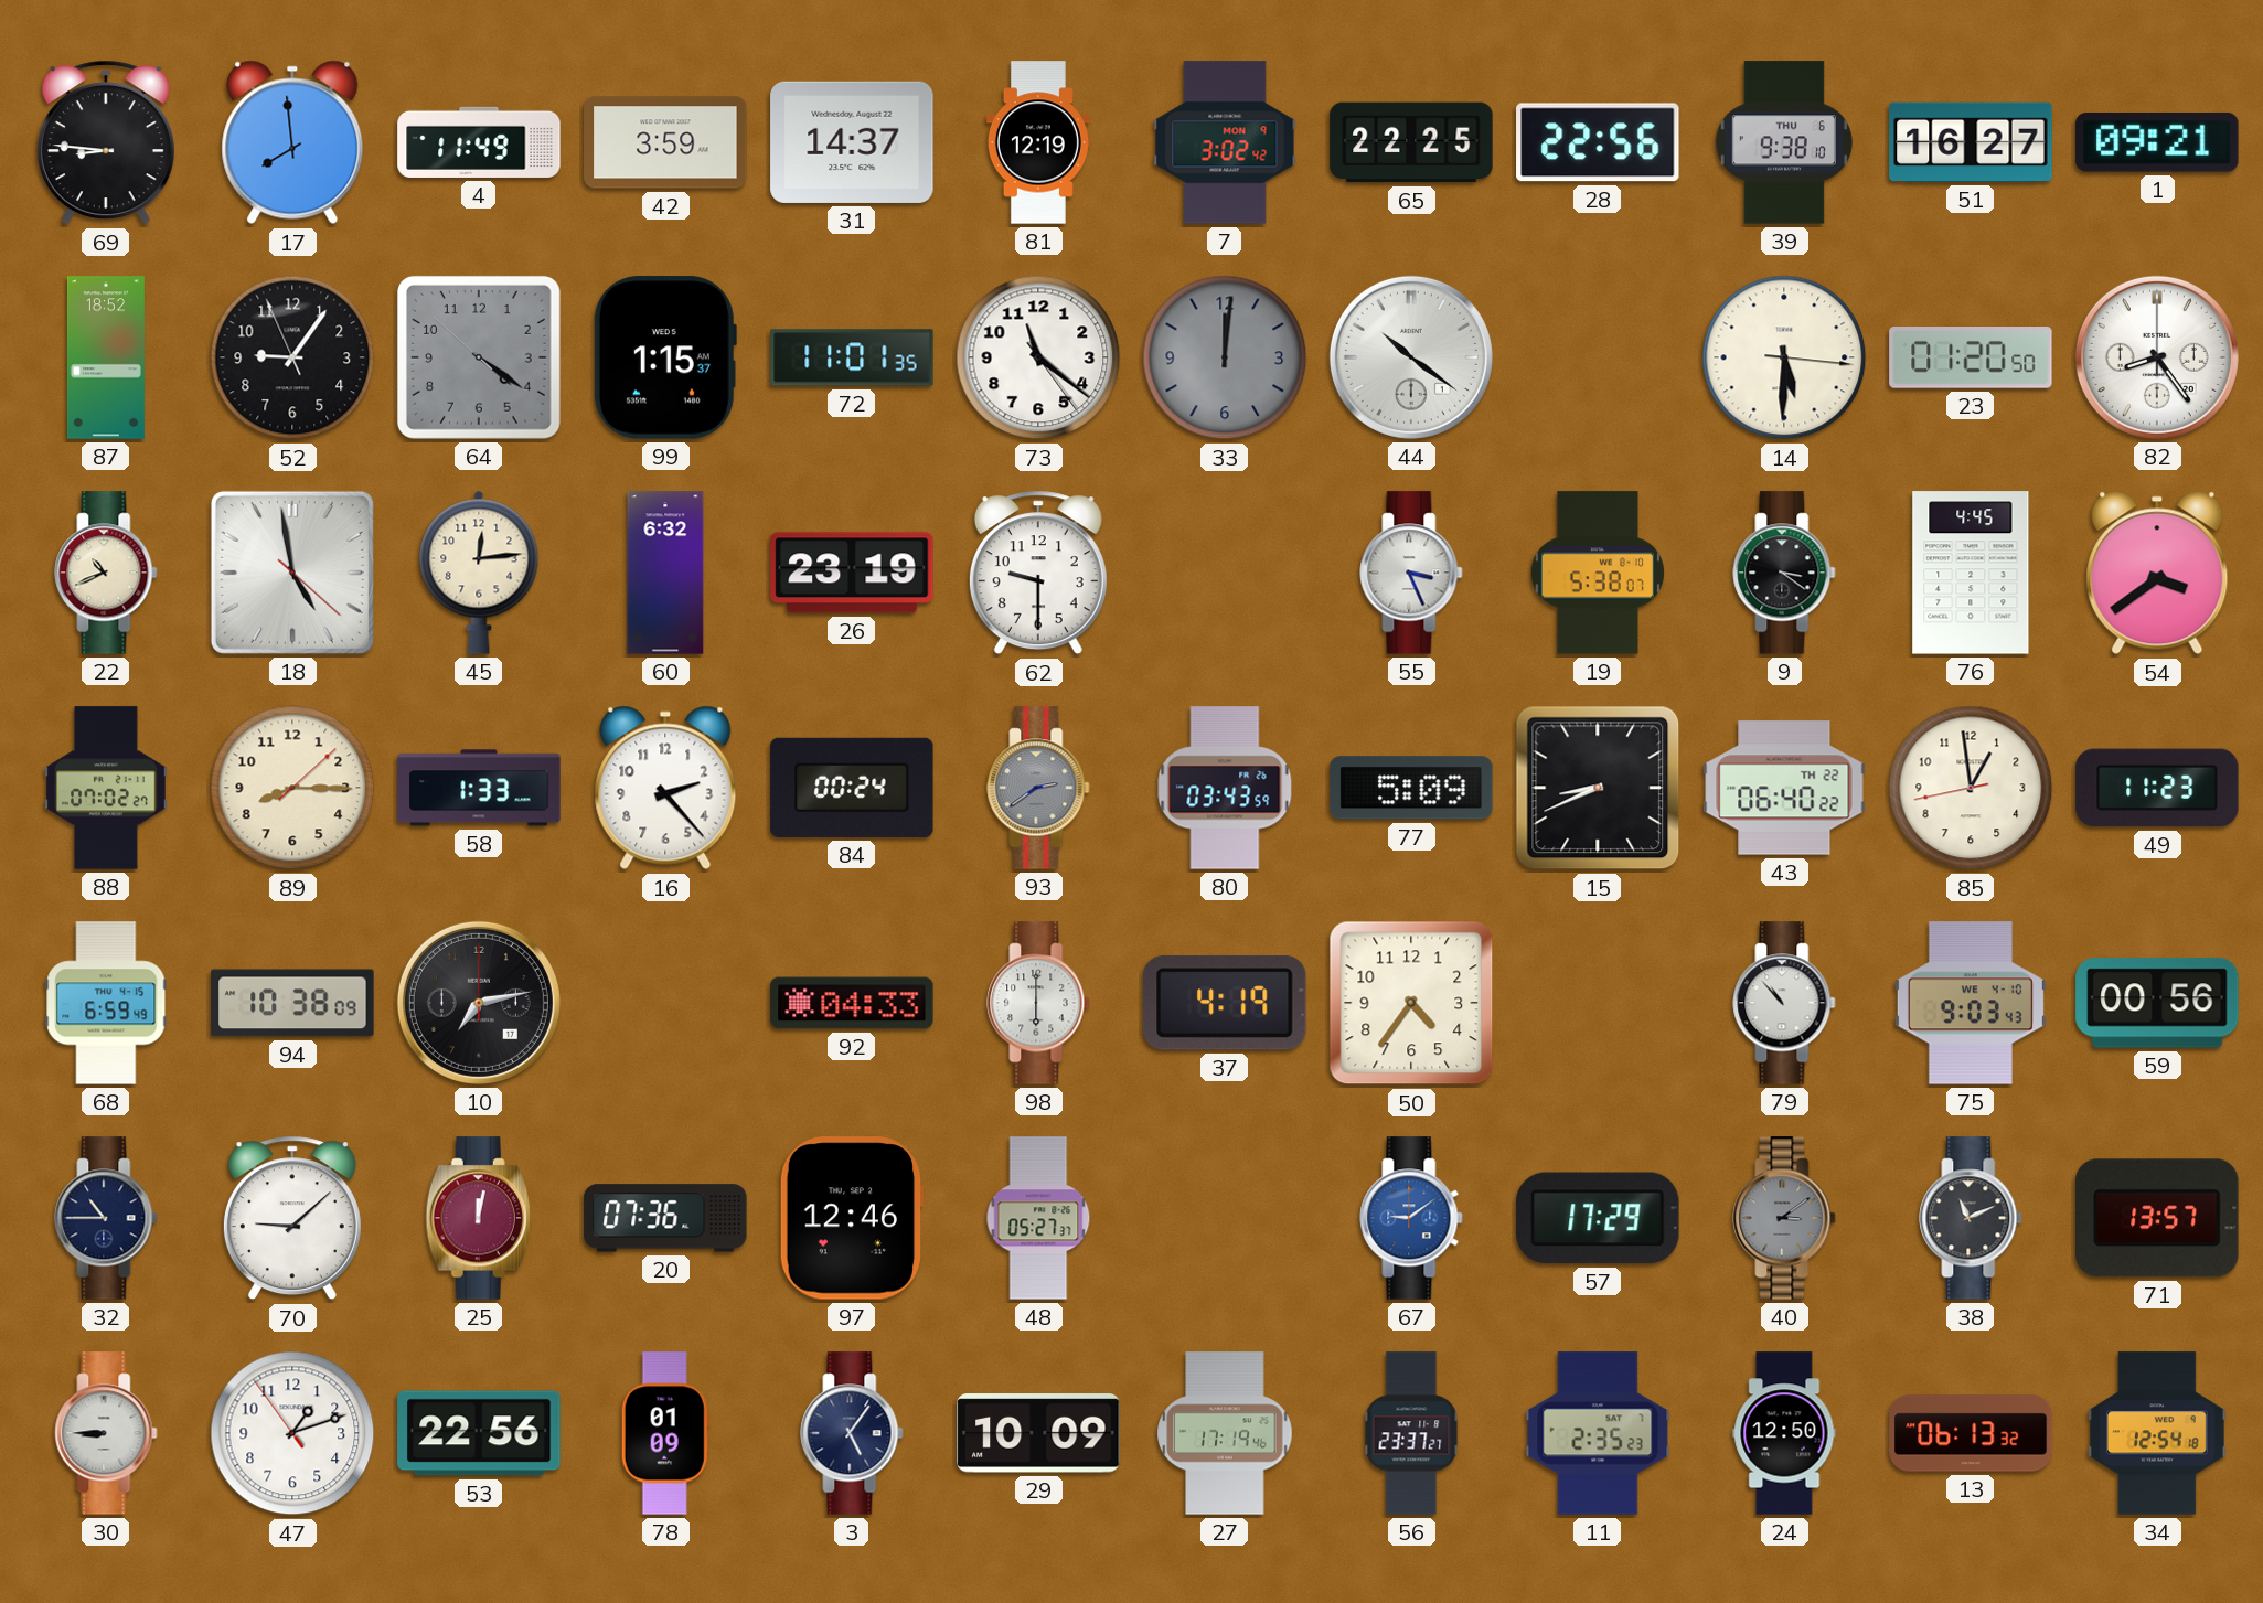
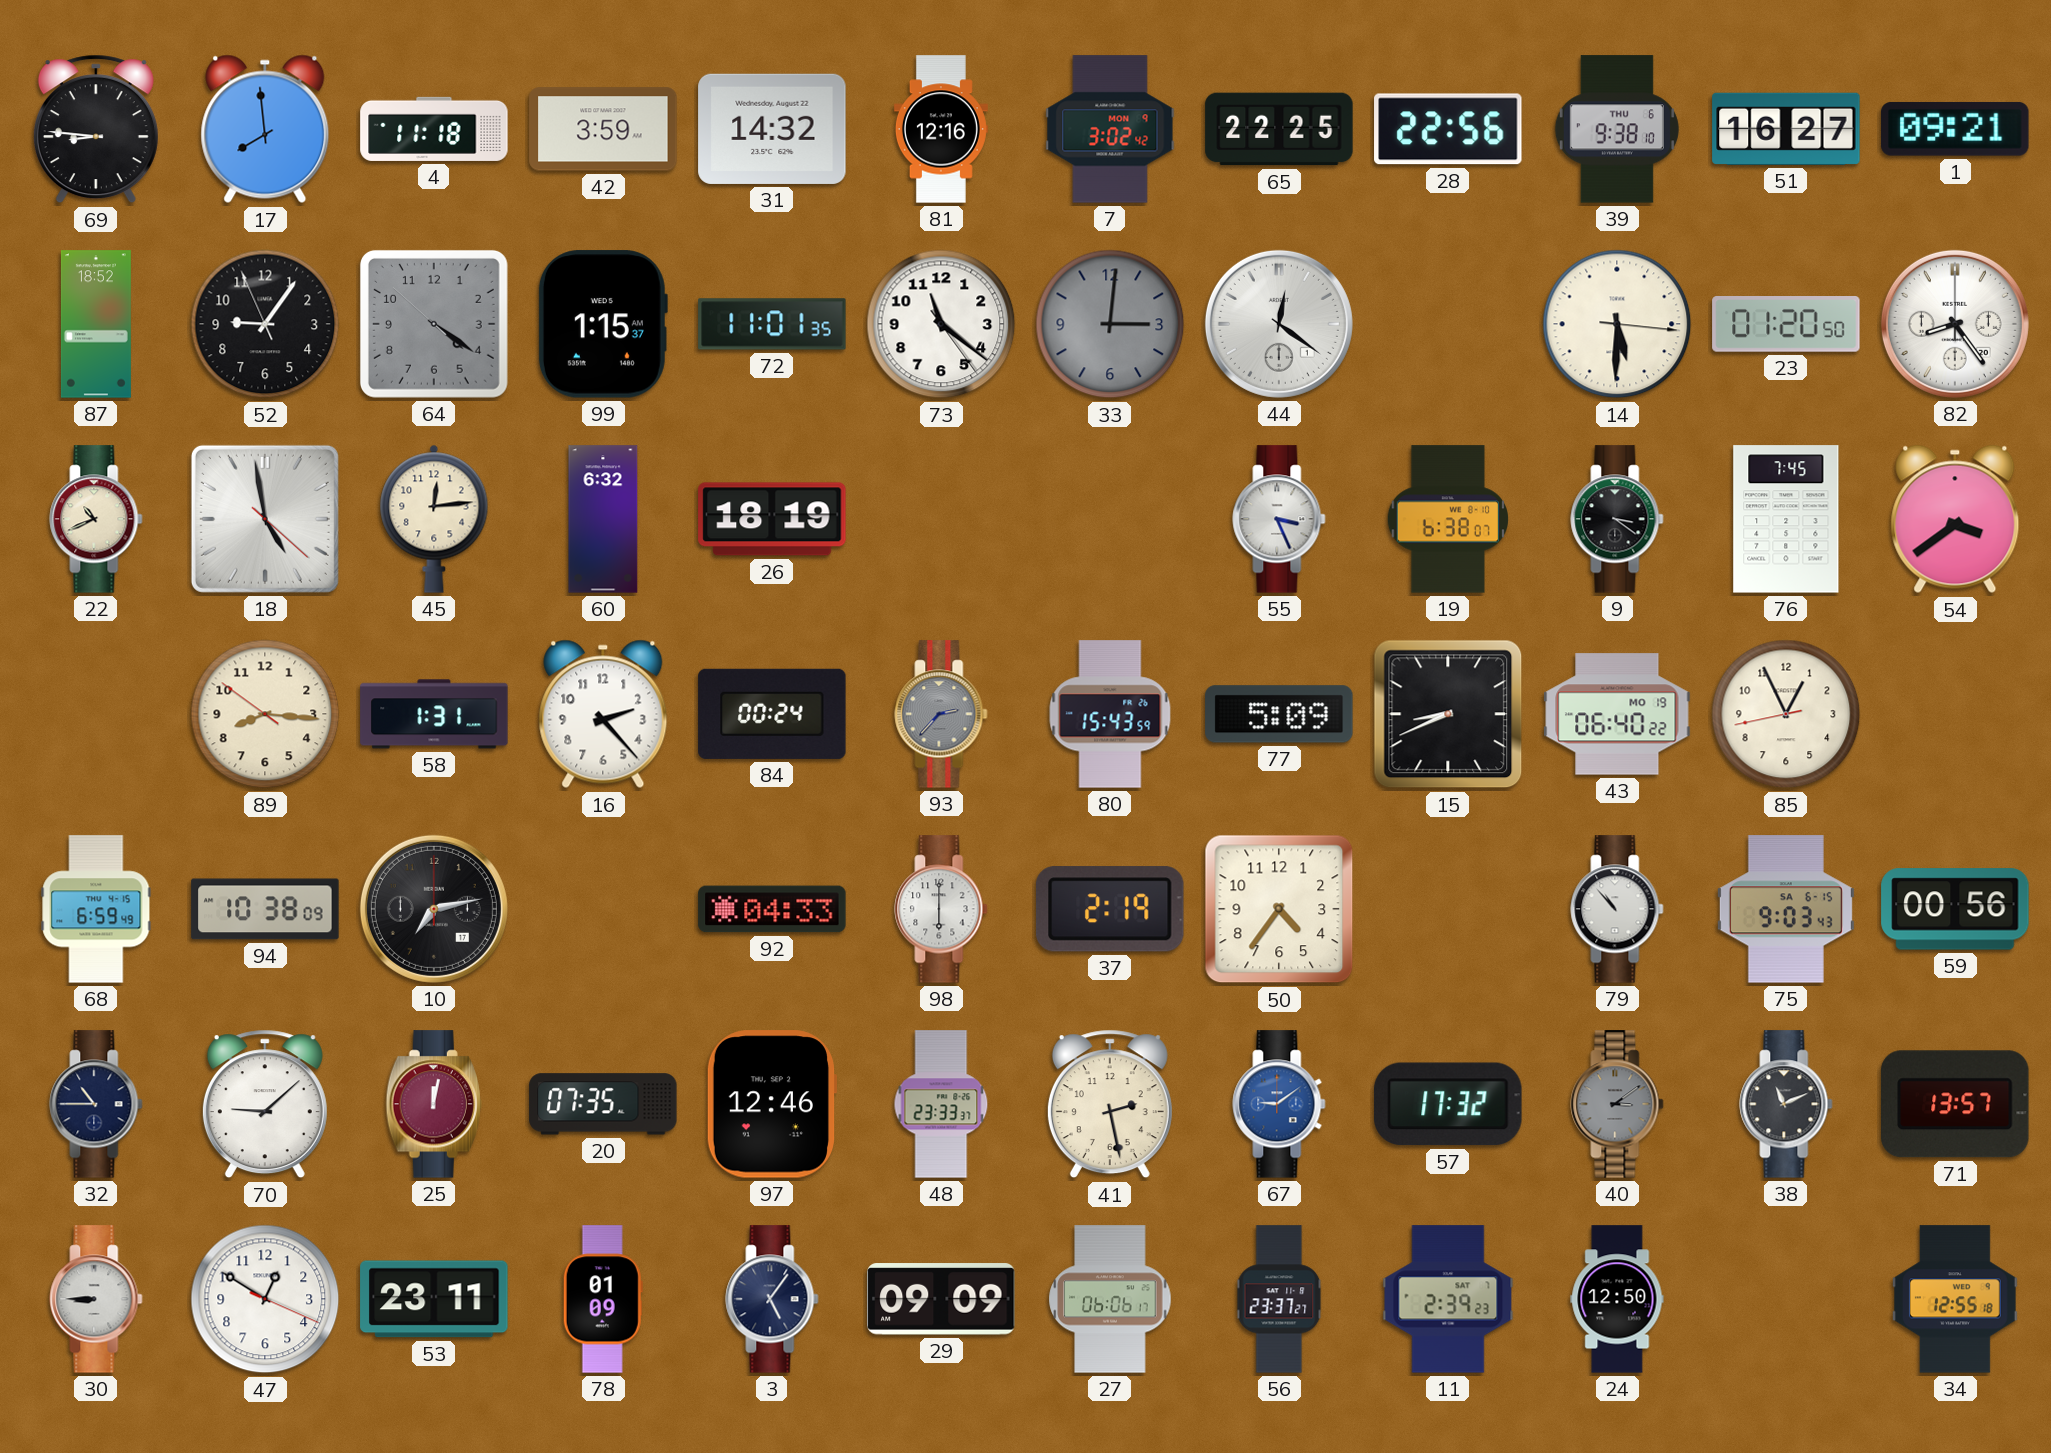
4: 11:49 -> 11:18
31: 14:37 -> 14:32
81: 12:19 -> 12:16
33: 12:01 -> 3:01
44: 10:21 -> 12:21
26: 23:19 -> 18:19
62: 9:30 -> none
19: 5:38 -> 6:38
76: 4:45 -> 7:45
88: 07:02 -> none
89: 8:15:08 -> 8:15:51
58: 1:33 -> 1:31
93: 2:39 -> 2:37
80: 03:43 -> 15:43
43 date: TH 22 -> MO 19
85: 12:58 -> 12:55
49: 11:23 -> none
37: 4:19 -> 2:19
75 date: WE 4-10 -> SA 6-15
20: 07:36 -> 07:35
48: 05:27 -> 23:33
41: none -> 2:28
57: 17:29 -> 17:32
47: 1:11 -> 12:50
53: 22:56 -> 23:11
29: 10:09 -> 09:09
27: 17:19 -> 06:06
11: 2:35 -> 2:39
13: 06:13 -> none
34: 12:54 -> 12:55
